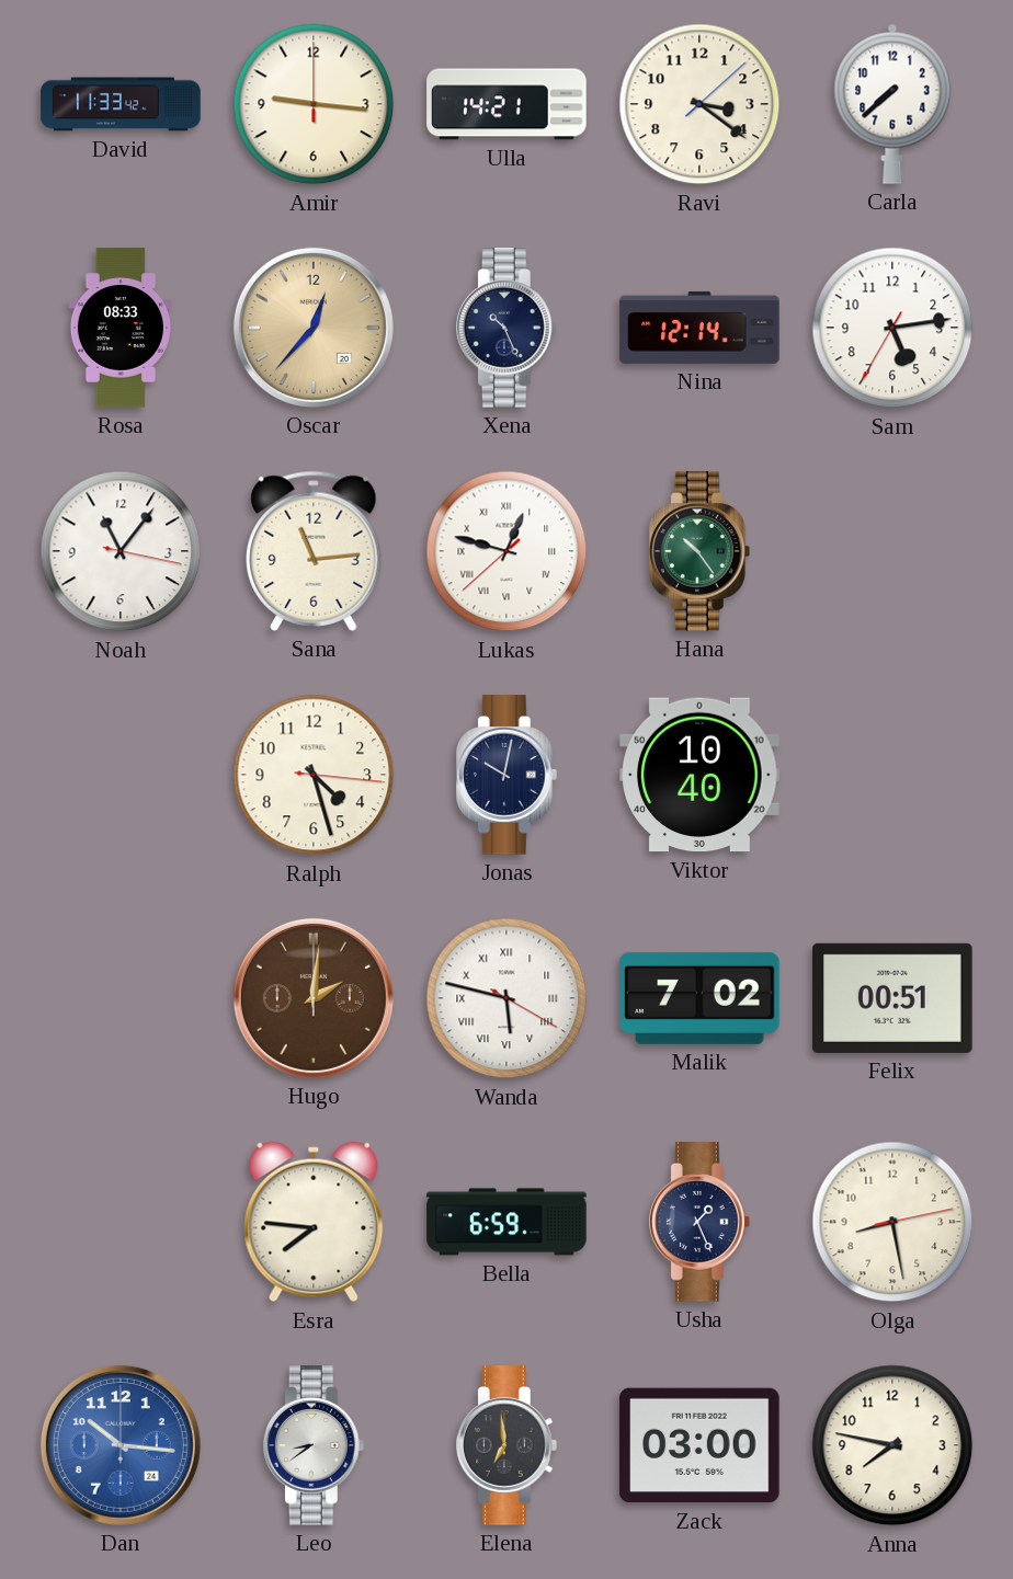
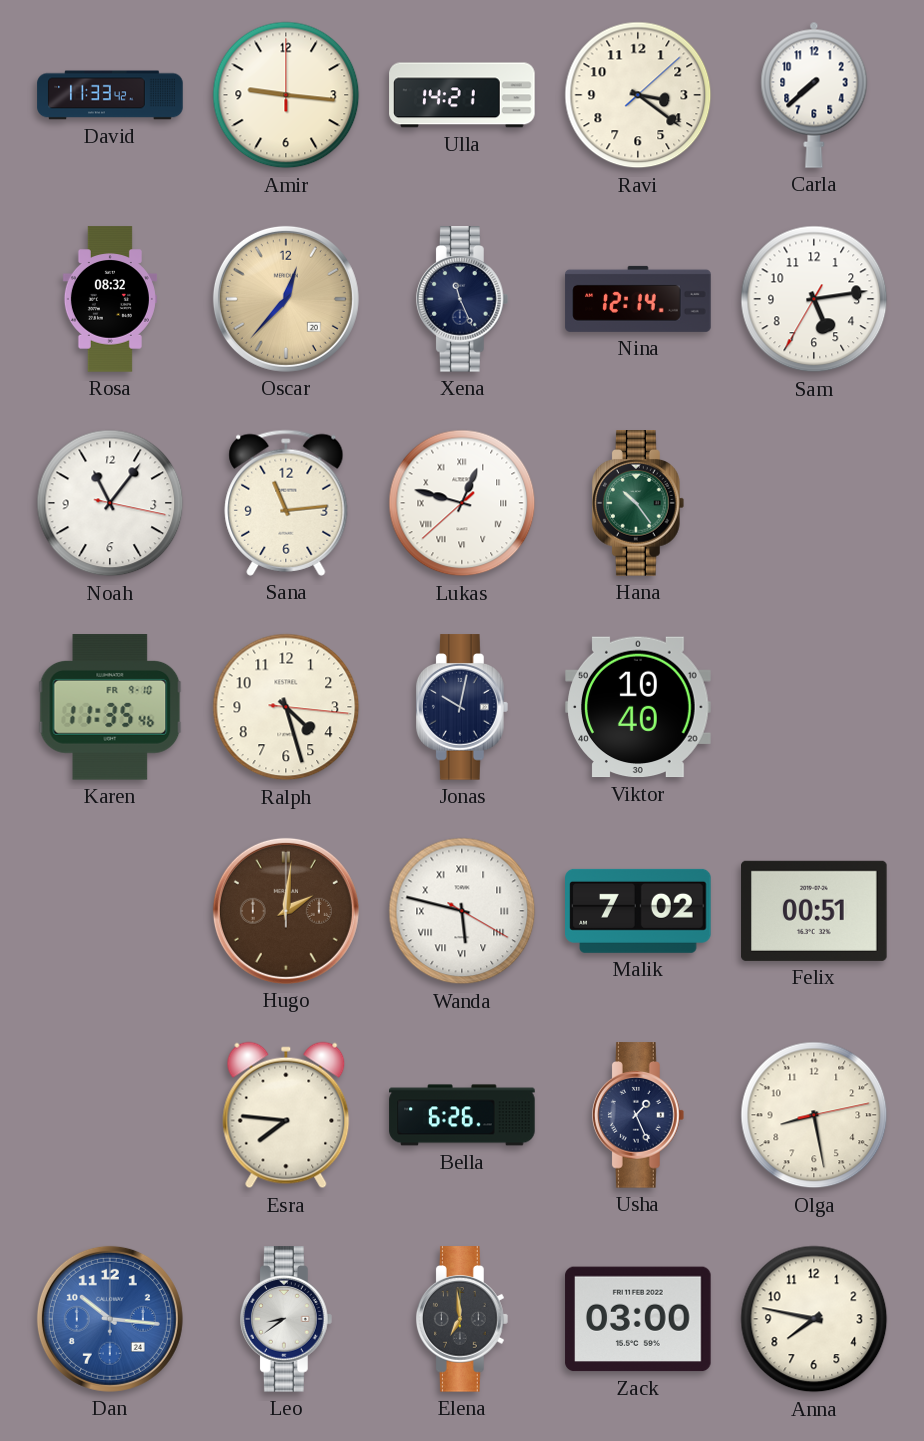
Rosa: 08:33 -> 08:32
Xena: 10:26 -> 11:26
Karen: none -> 11:35
Bella: 6:59 -> 6:26
